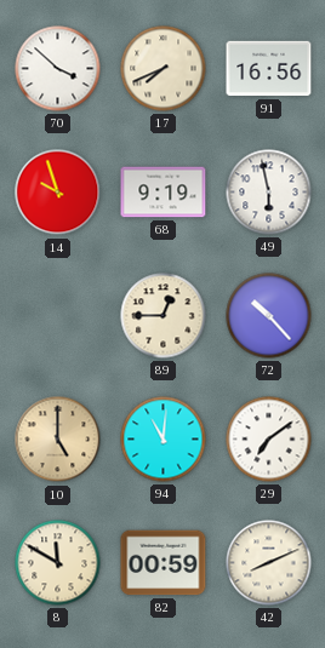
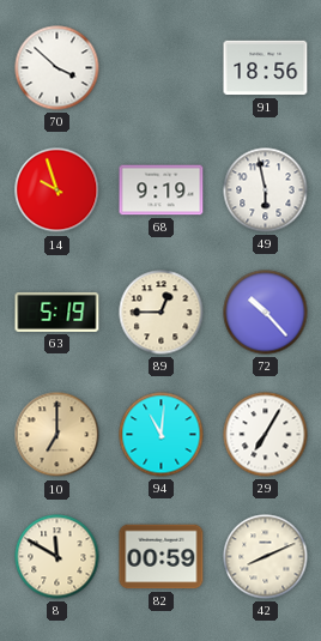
17: 7:41 -> none
91: 16:56 -> 18:56
63: none -> 5:19
10: 5:00 -> 7:00
29: 7:09 -> 7:05
